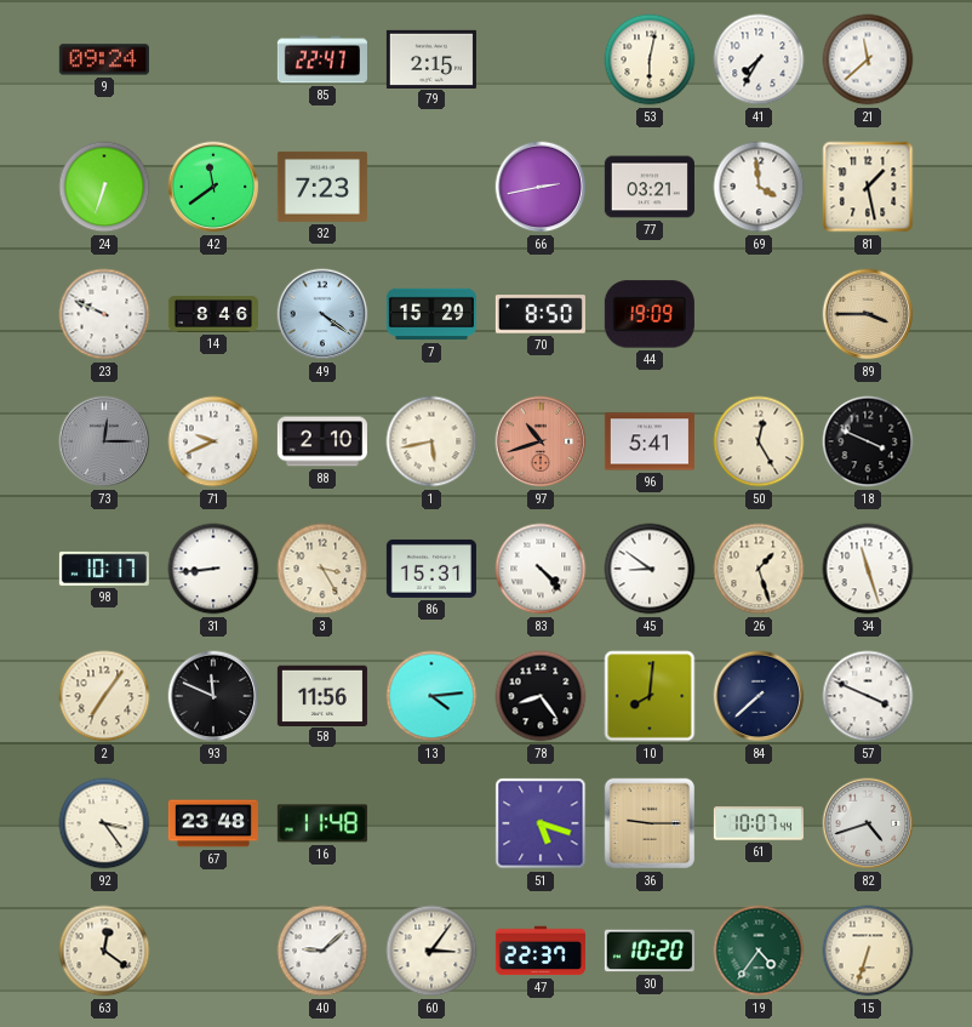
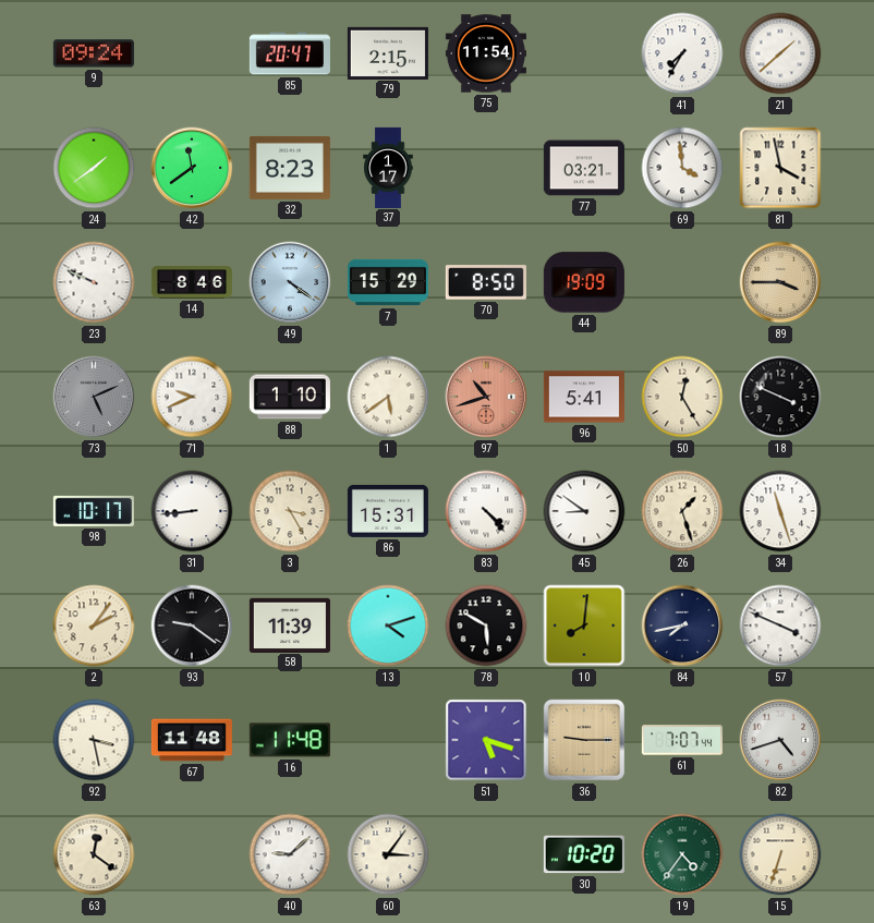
85: 22:47 -> 20:47
75: none -> 11:54
53: 6:02 -> none
21: 11:38 -> 1:38
24: 6:33 -> 1:39
32: 7:23 -> 8:23
37: none -> 1:17
66: 2:43 -> none
81: 1:28 -> 3:58
73: 12:15 -> 5:11
88: 2:10 -> 1:10
1: 5:43 -> 5:39
2: 7:06 -> 2:06
93: 11:49 -> 9:21
58: 11:56 -> 11:39
13: 4:14 -> 4:12
78: 8:24 -> 5:50
84: 7:38 -> 7:43
92: 3:24 -> 3:28
67: 23:48 -> 11:48
61: 10:07 -> 7:07
47: 22:37 -> none
